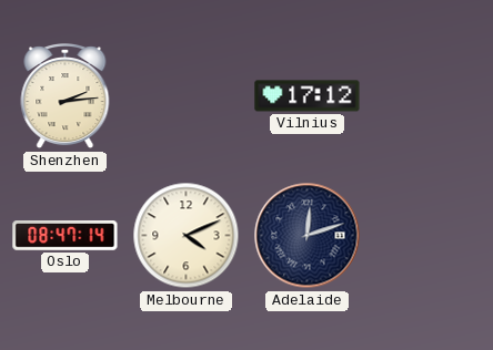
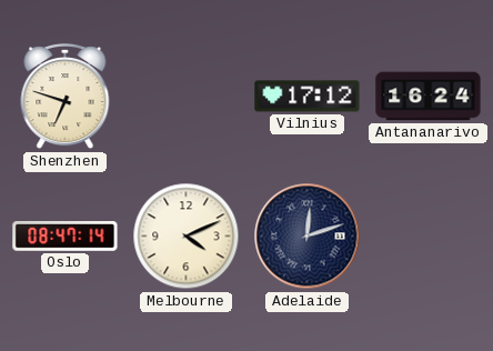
Shenzhen: 2:14 -> 6:48
Antananarivo: none -> 16:24
